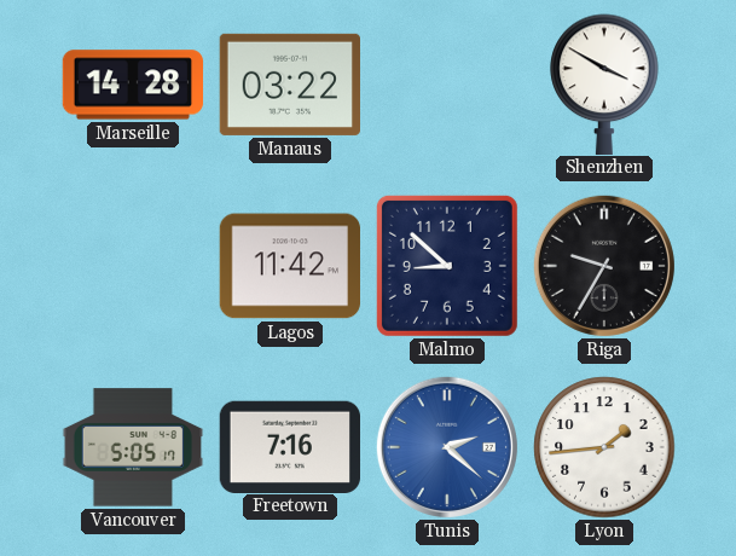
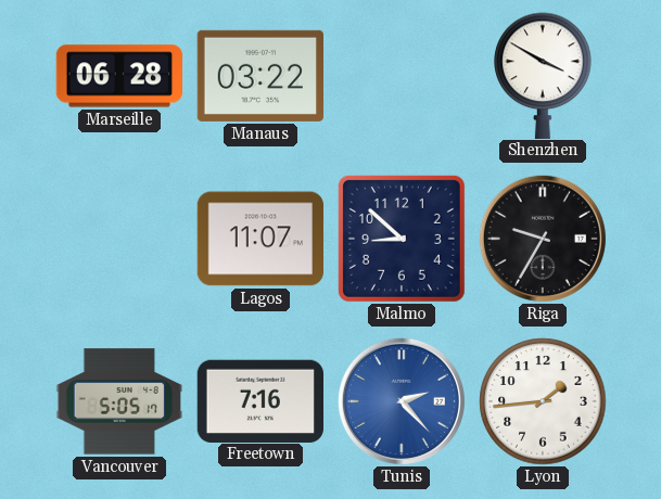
Marseille: 14:28 -> 06:28
Lagos: 11:42 -> 11:07
Tunis: 2:22 -> 2:23
